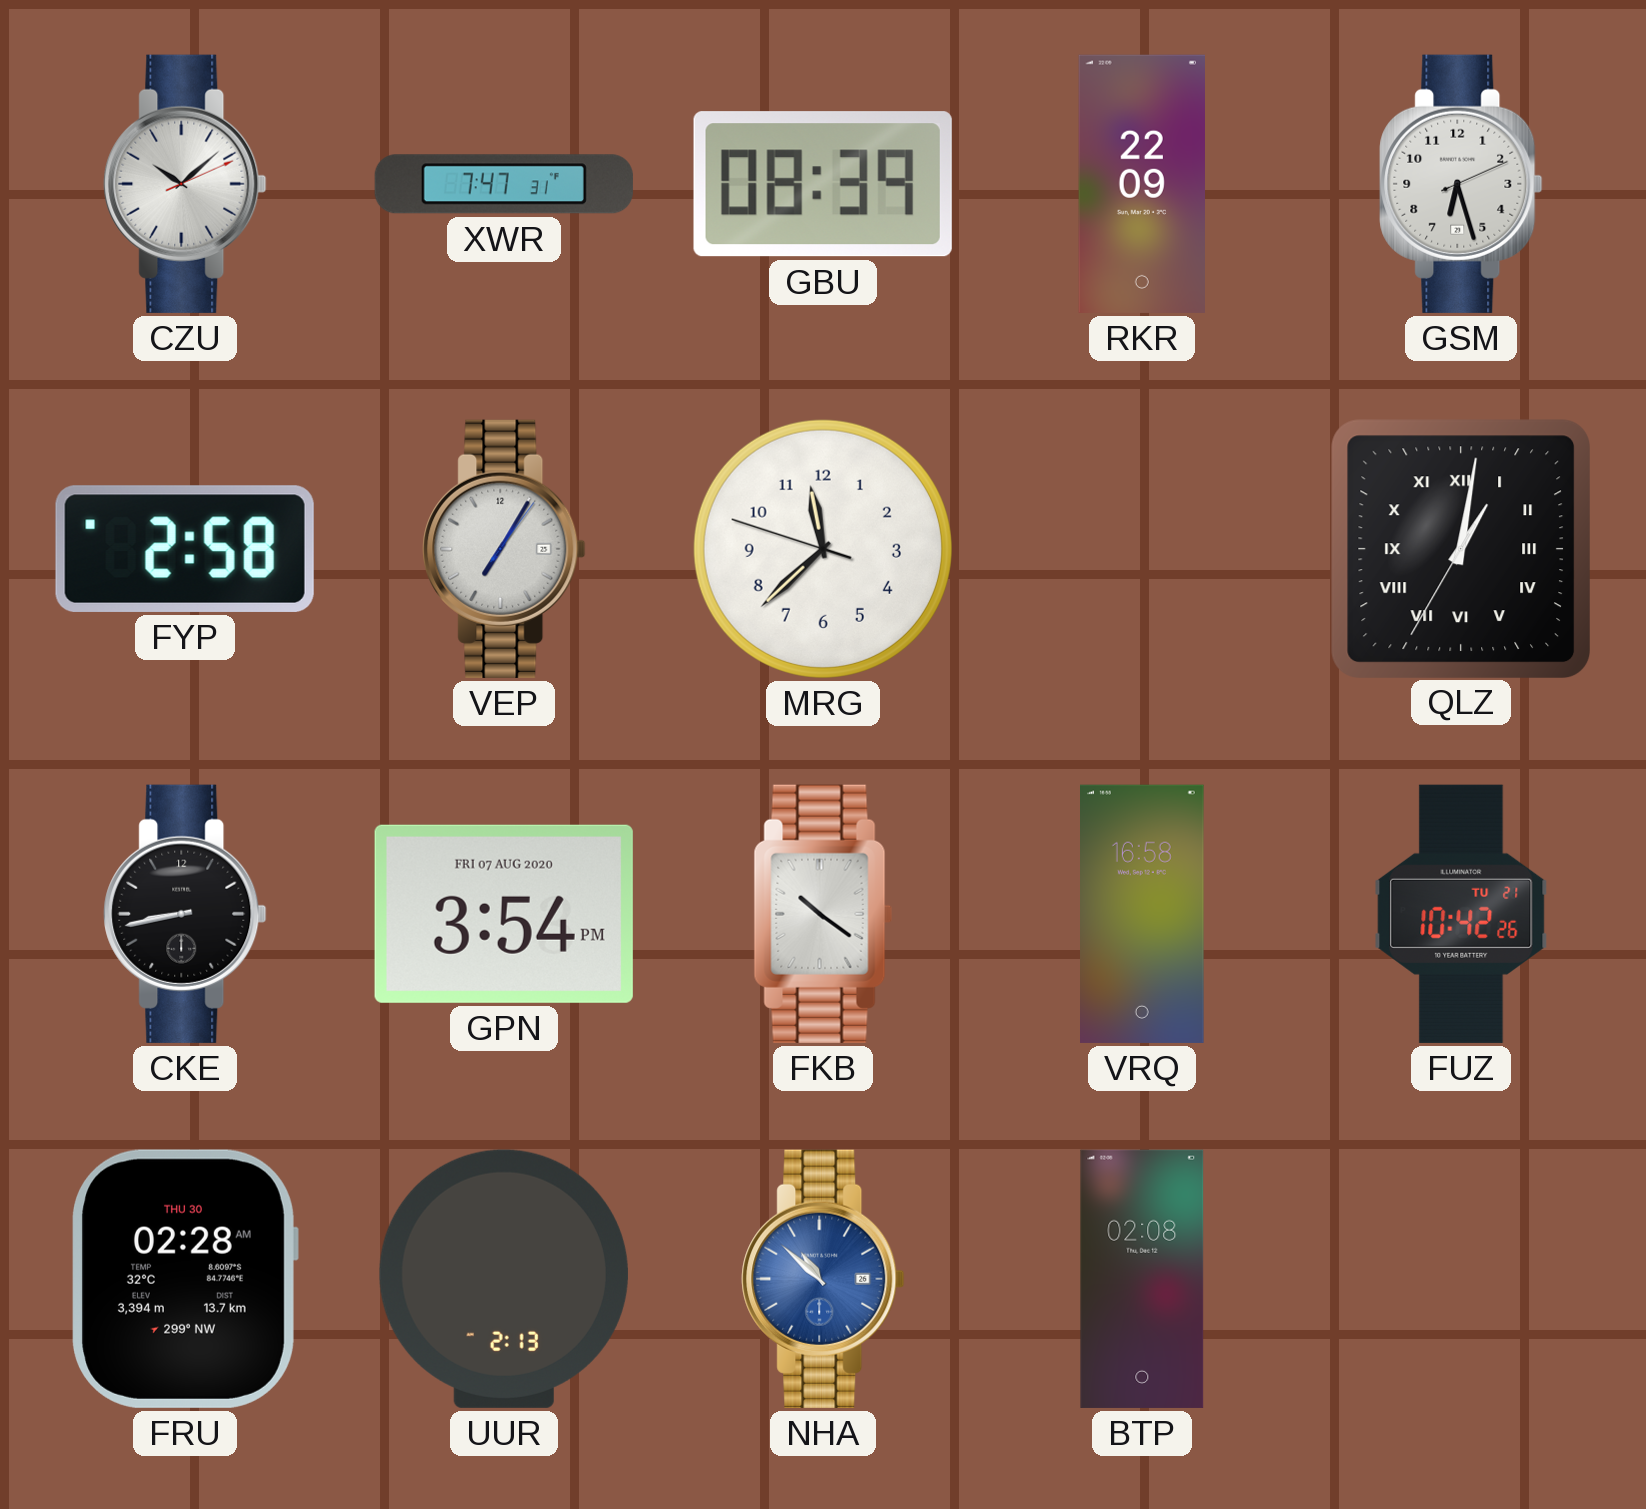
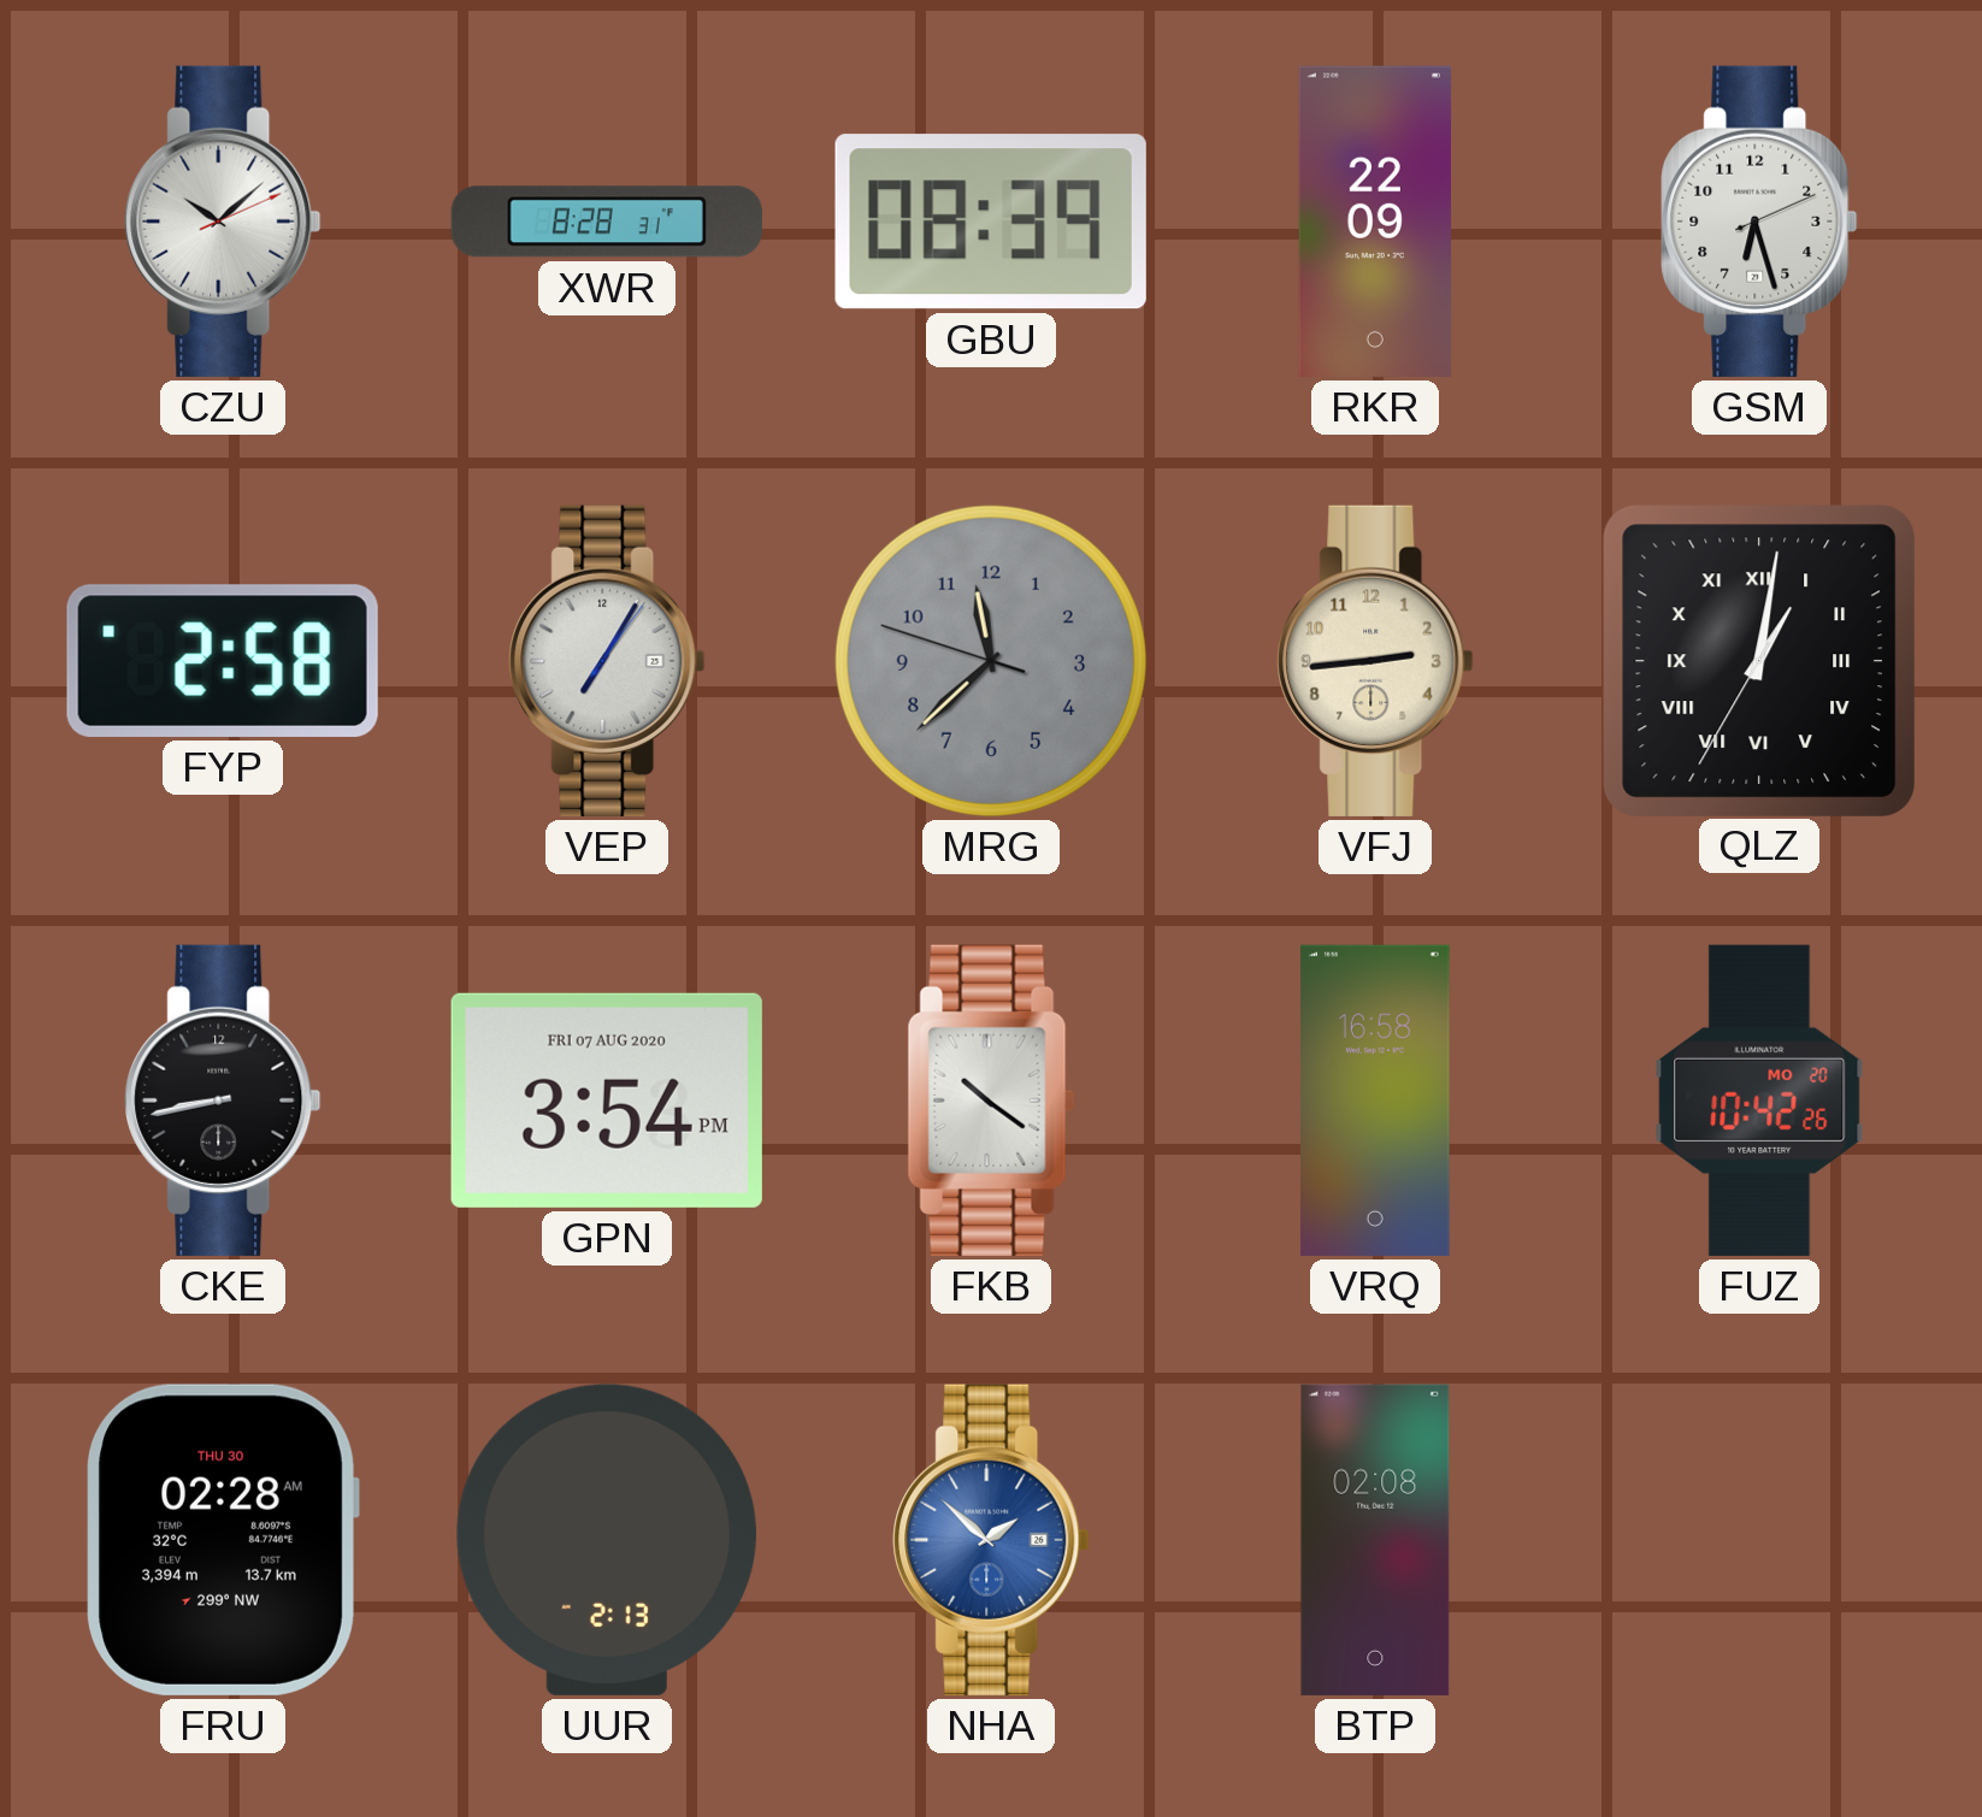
XWR: 7:47 -> 8:28
MRG dial: white -> grey
VFJ: none -> 2:44
FUZ date: TU 21 -> MO 20
NHA: 10:52 -> 1:52
